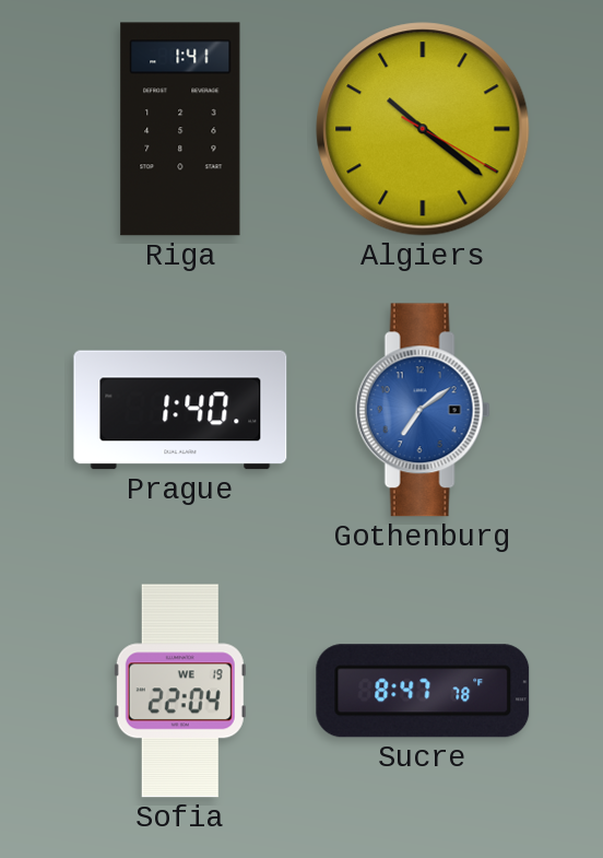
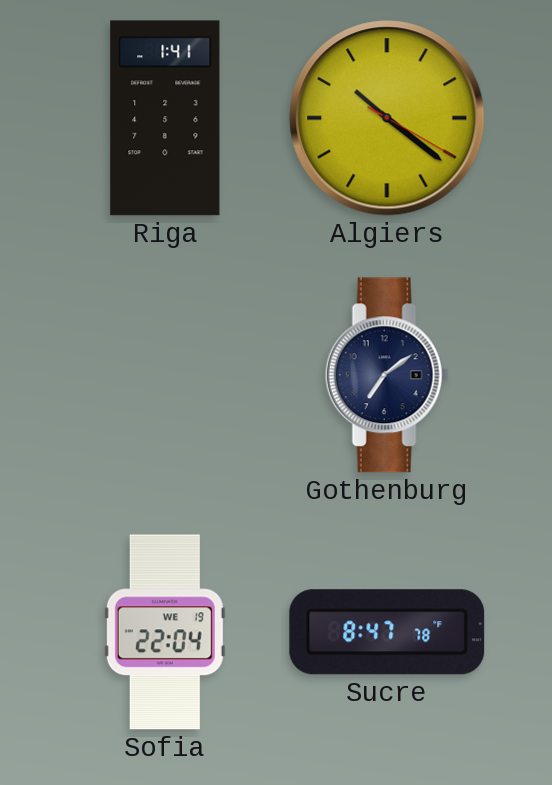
Prague: 1:40 -> none
Gothenburg dial: blue -> navy
